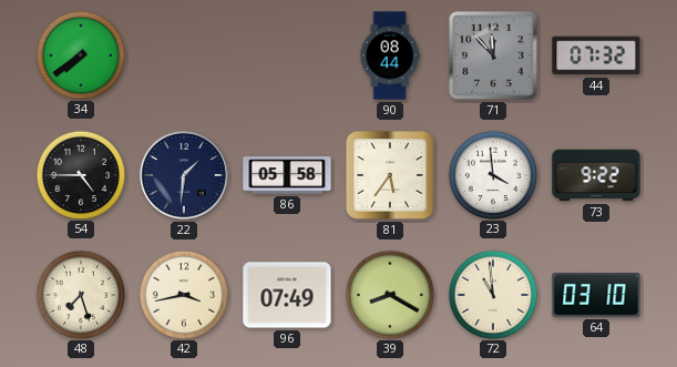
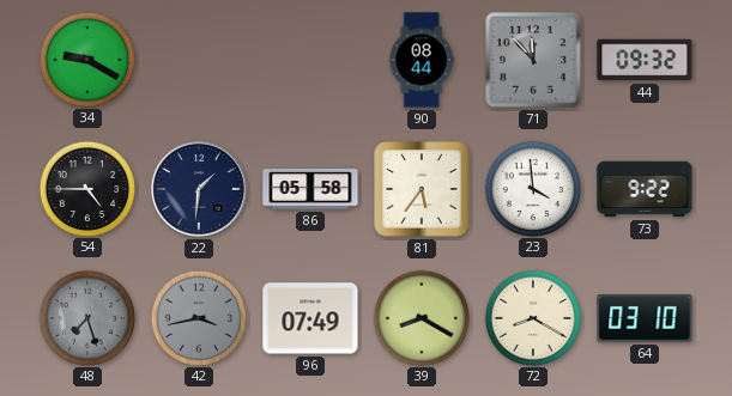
34: 7:39 -> 9:20
44: 07:32 -> 09:32
48 dial: cream -> grey
42 dial: cream -> grey
72: 10:59 -> 8:20
